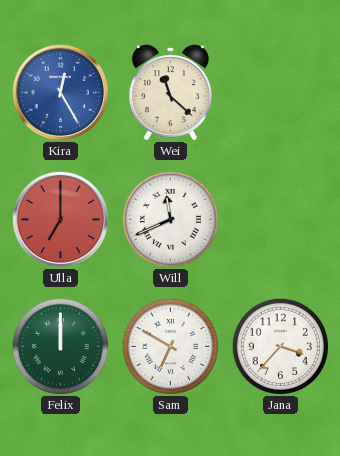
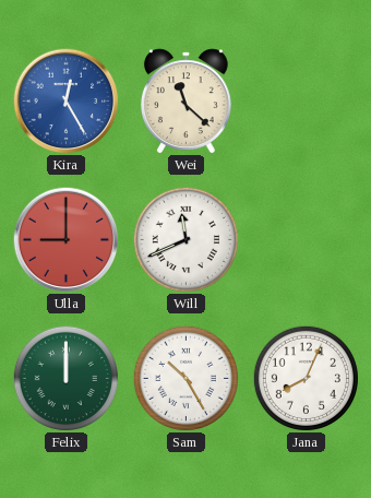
Ulla: 7:00 -> 9:00
Sam: 6:50 -> 10:25
Jana: 3:37 -> 8:04
